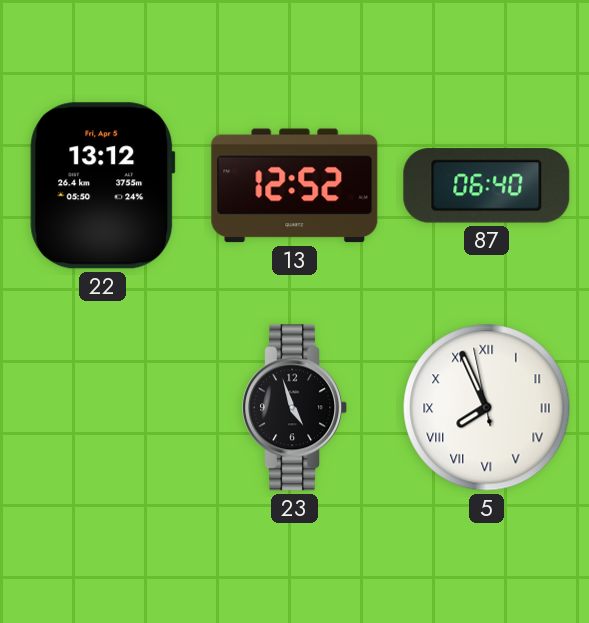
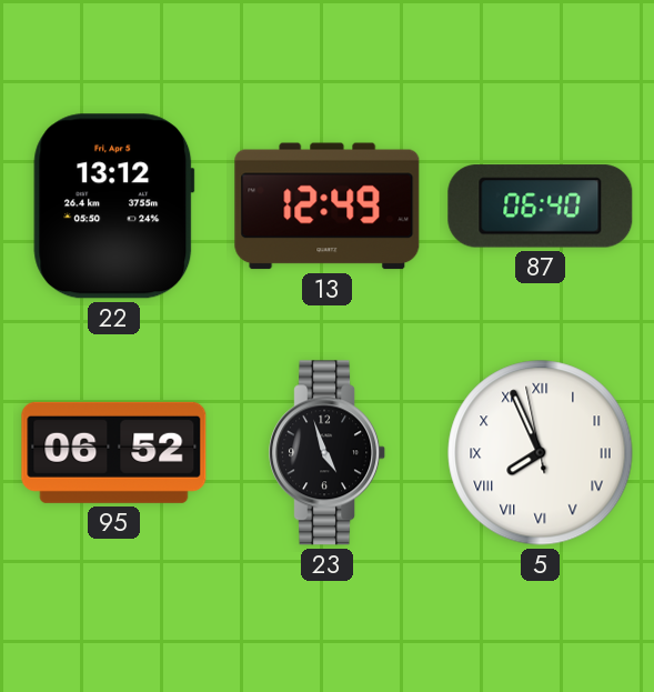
13: 12:52 -> 12:49
95: none -> 06:52
